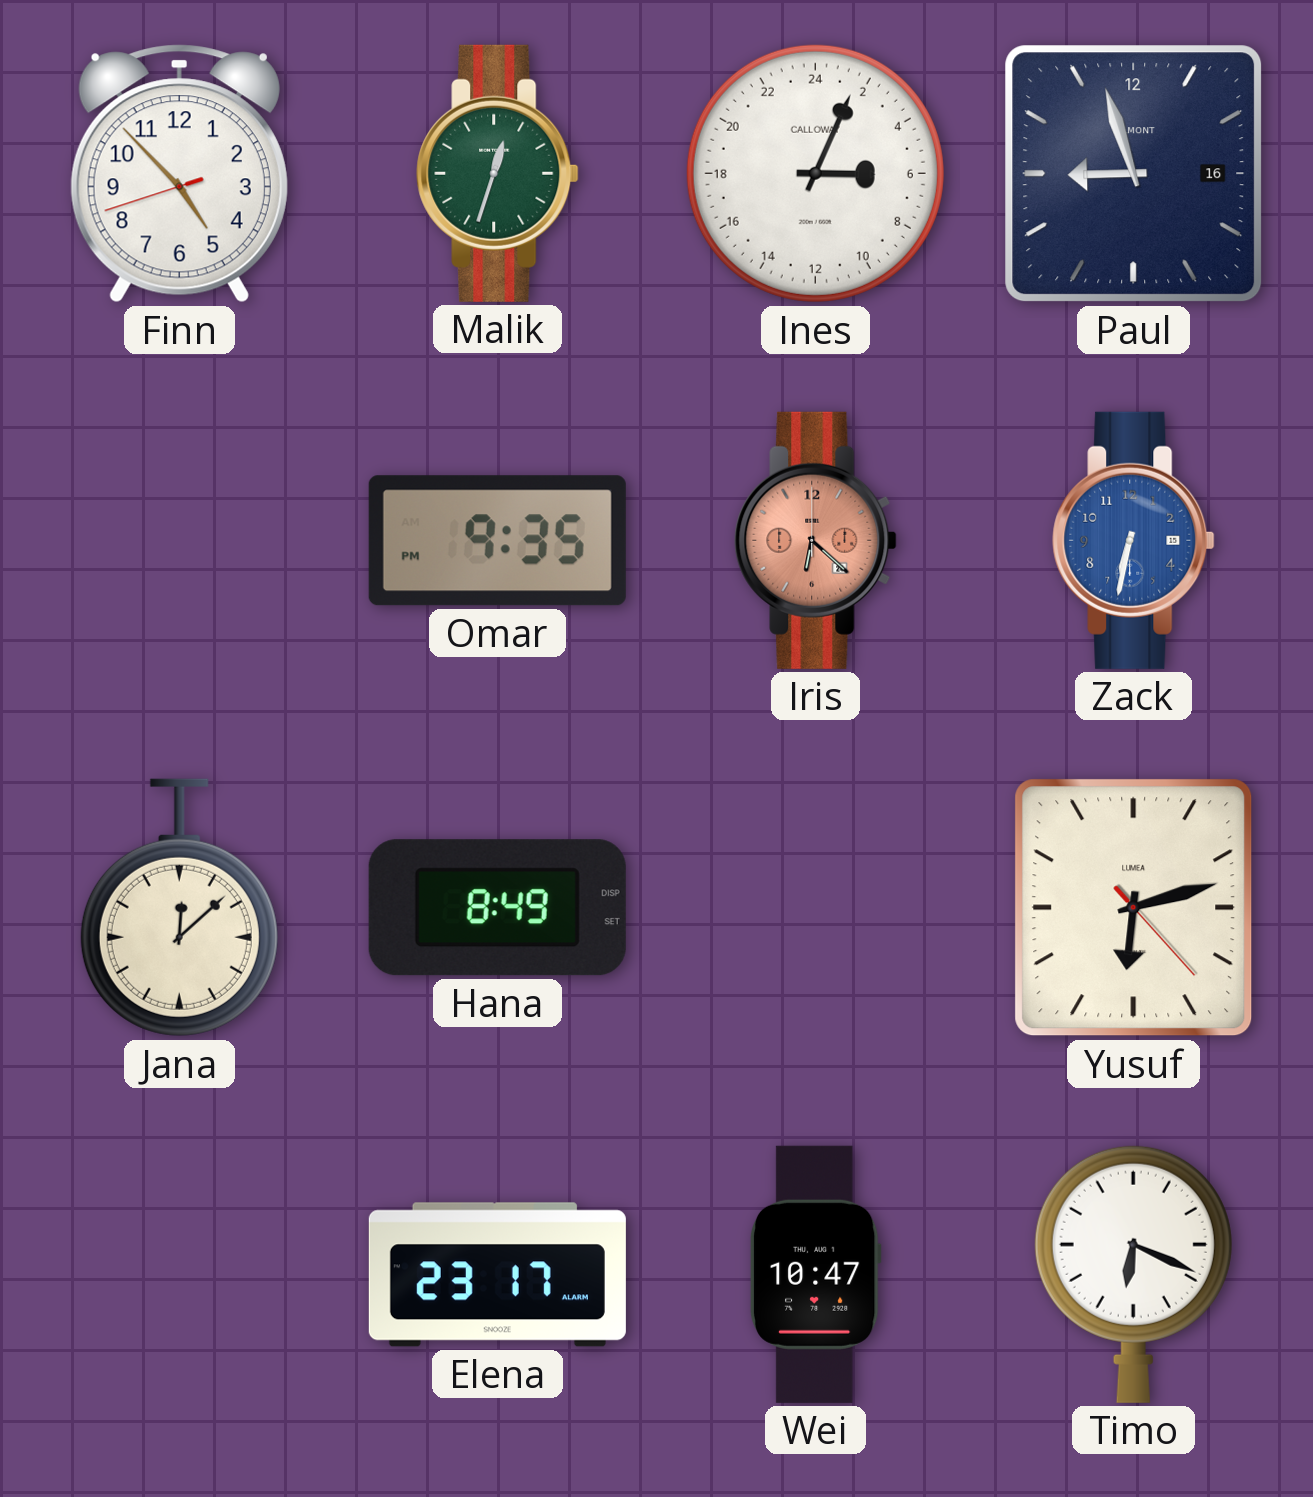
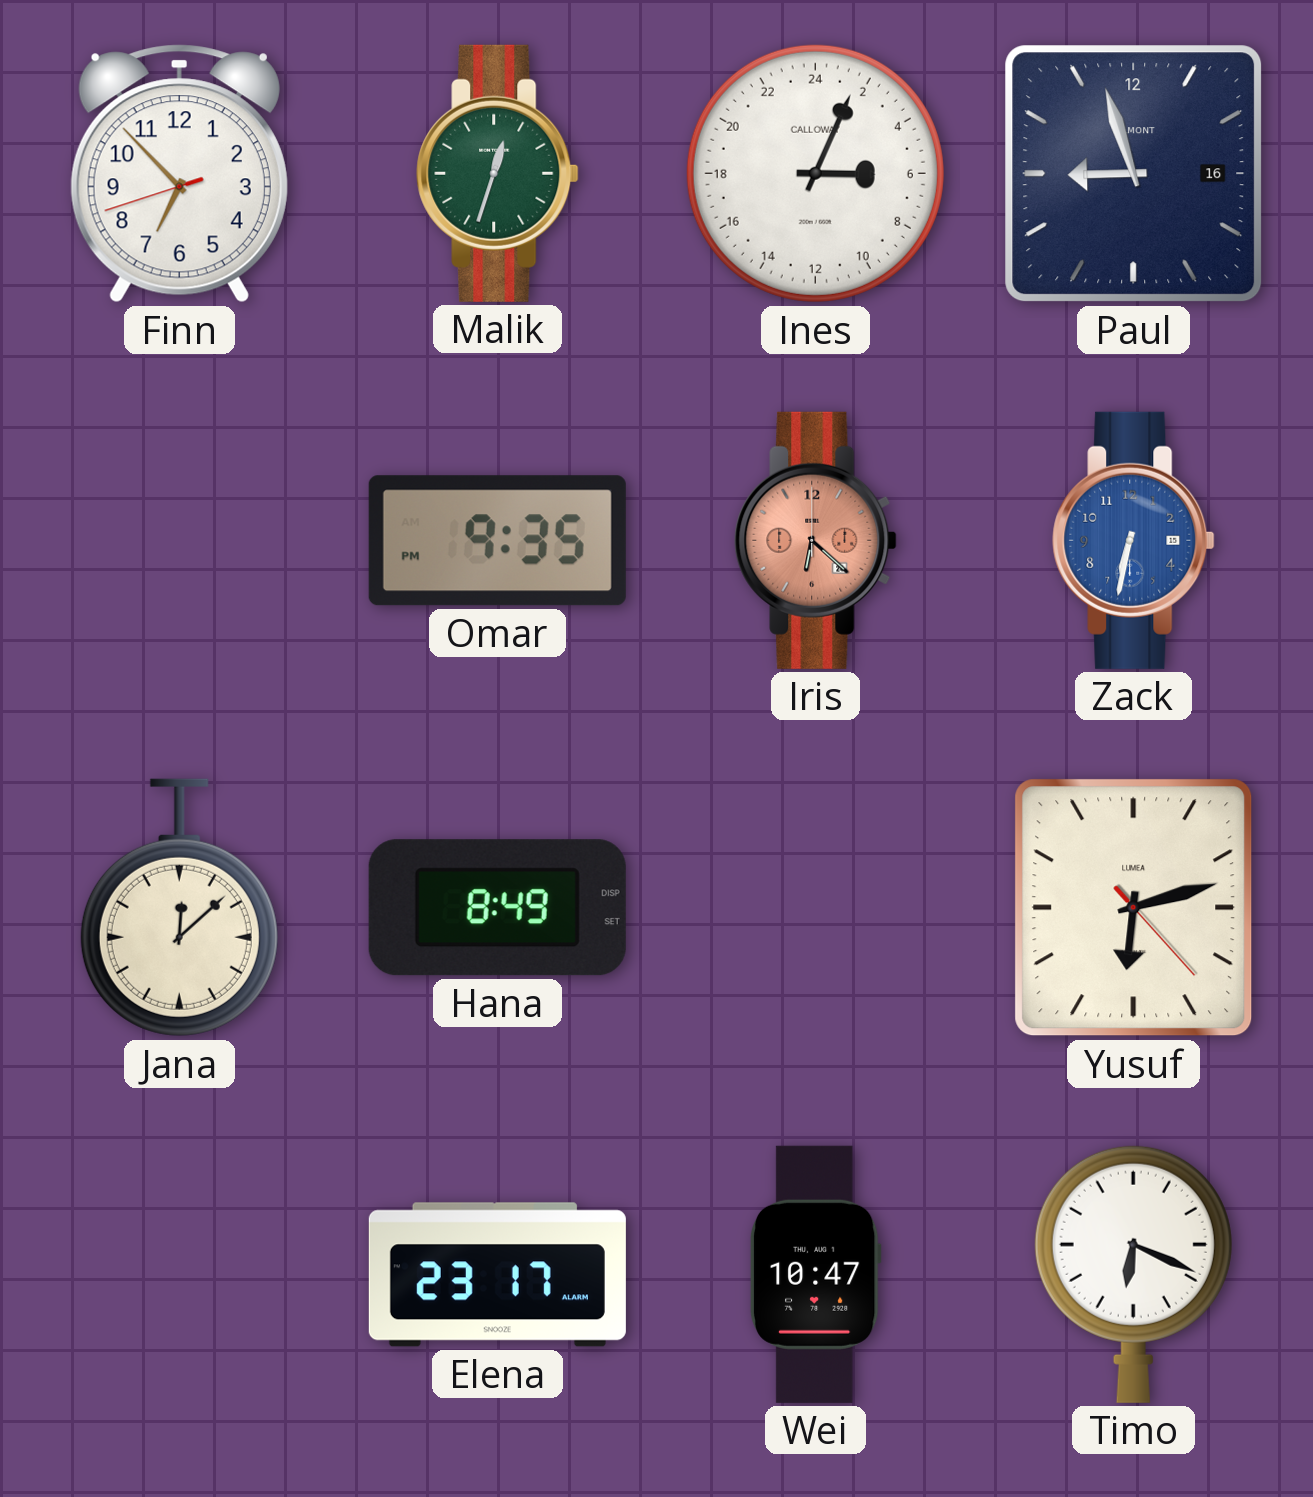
Finn: 4:52 -> 6:52
